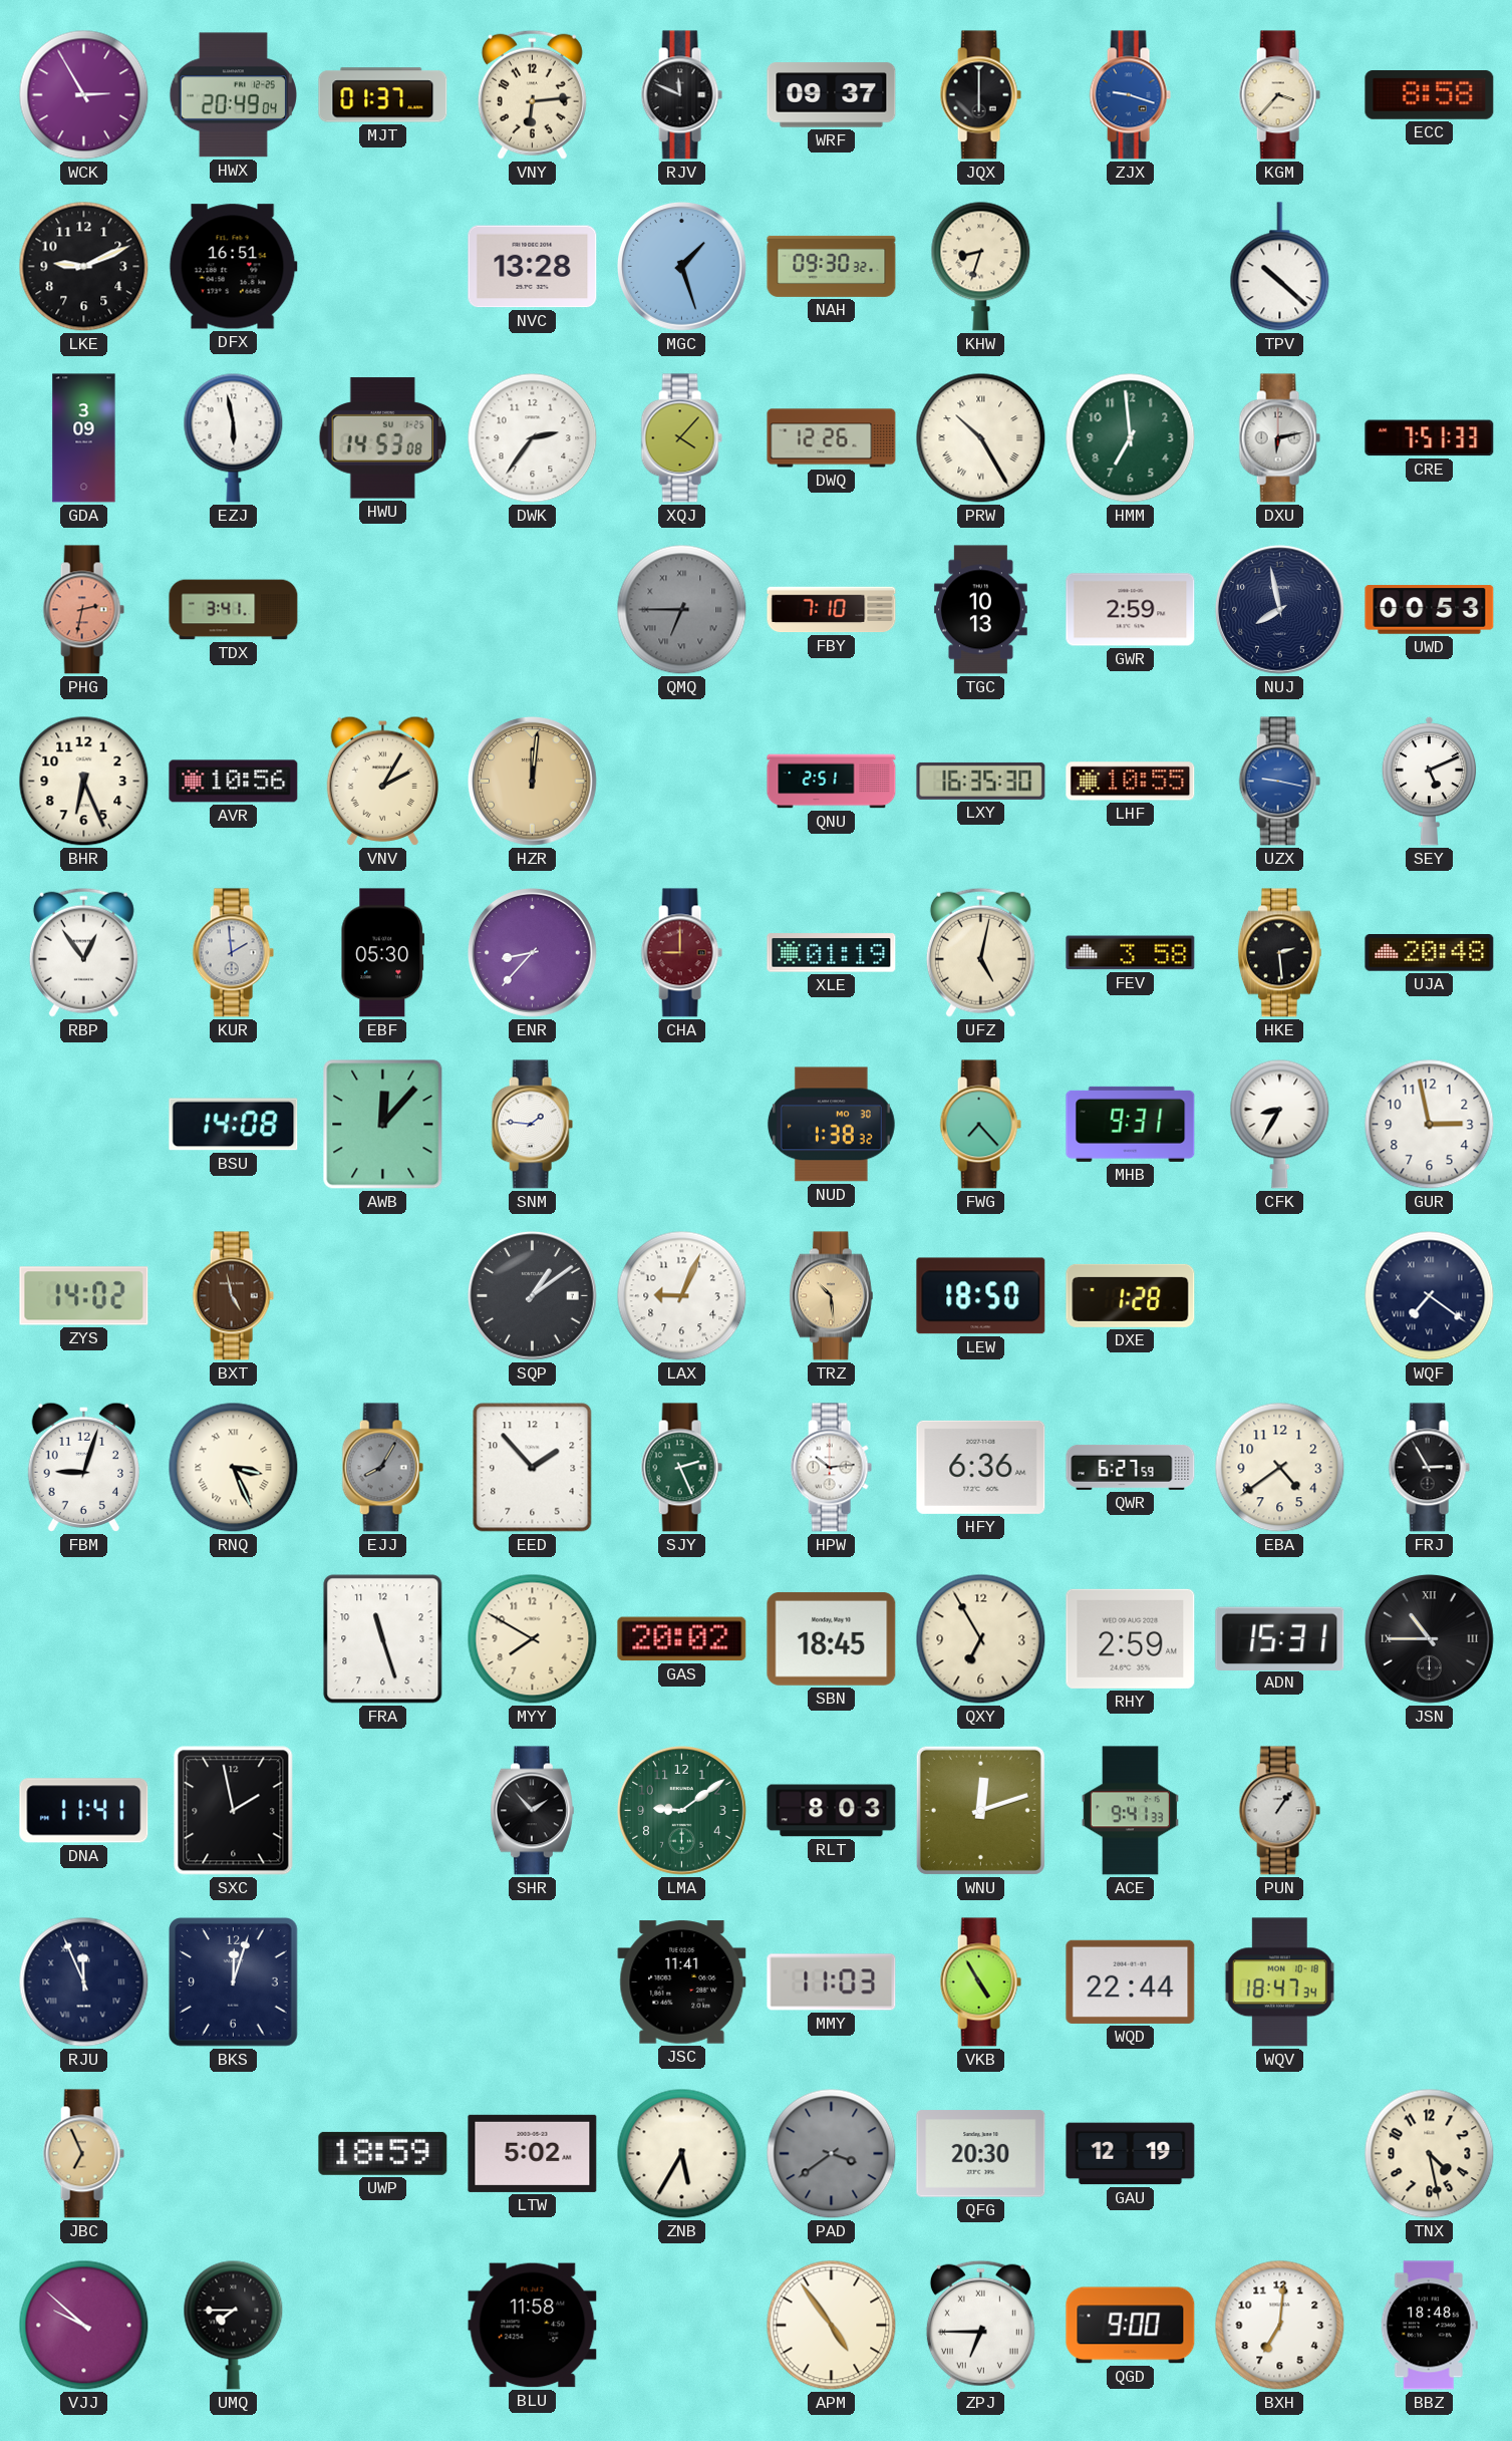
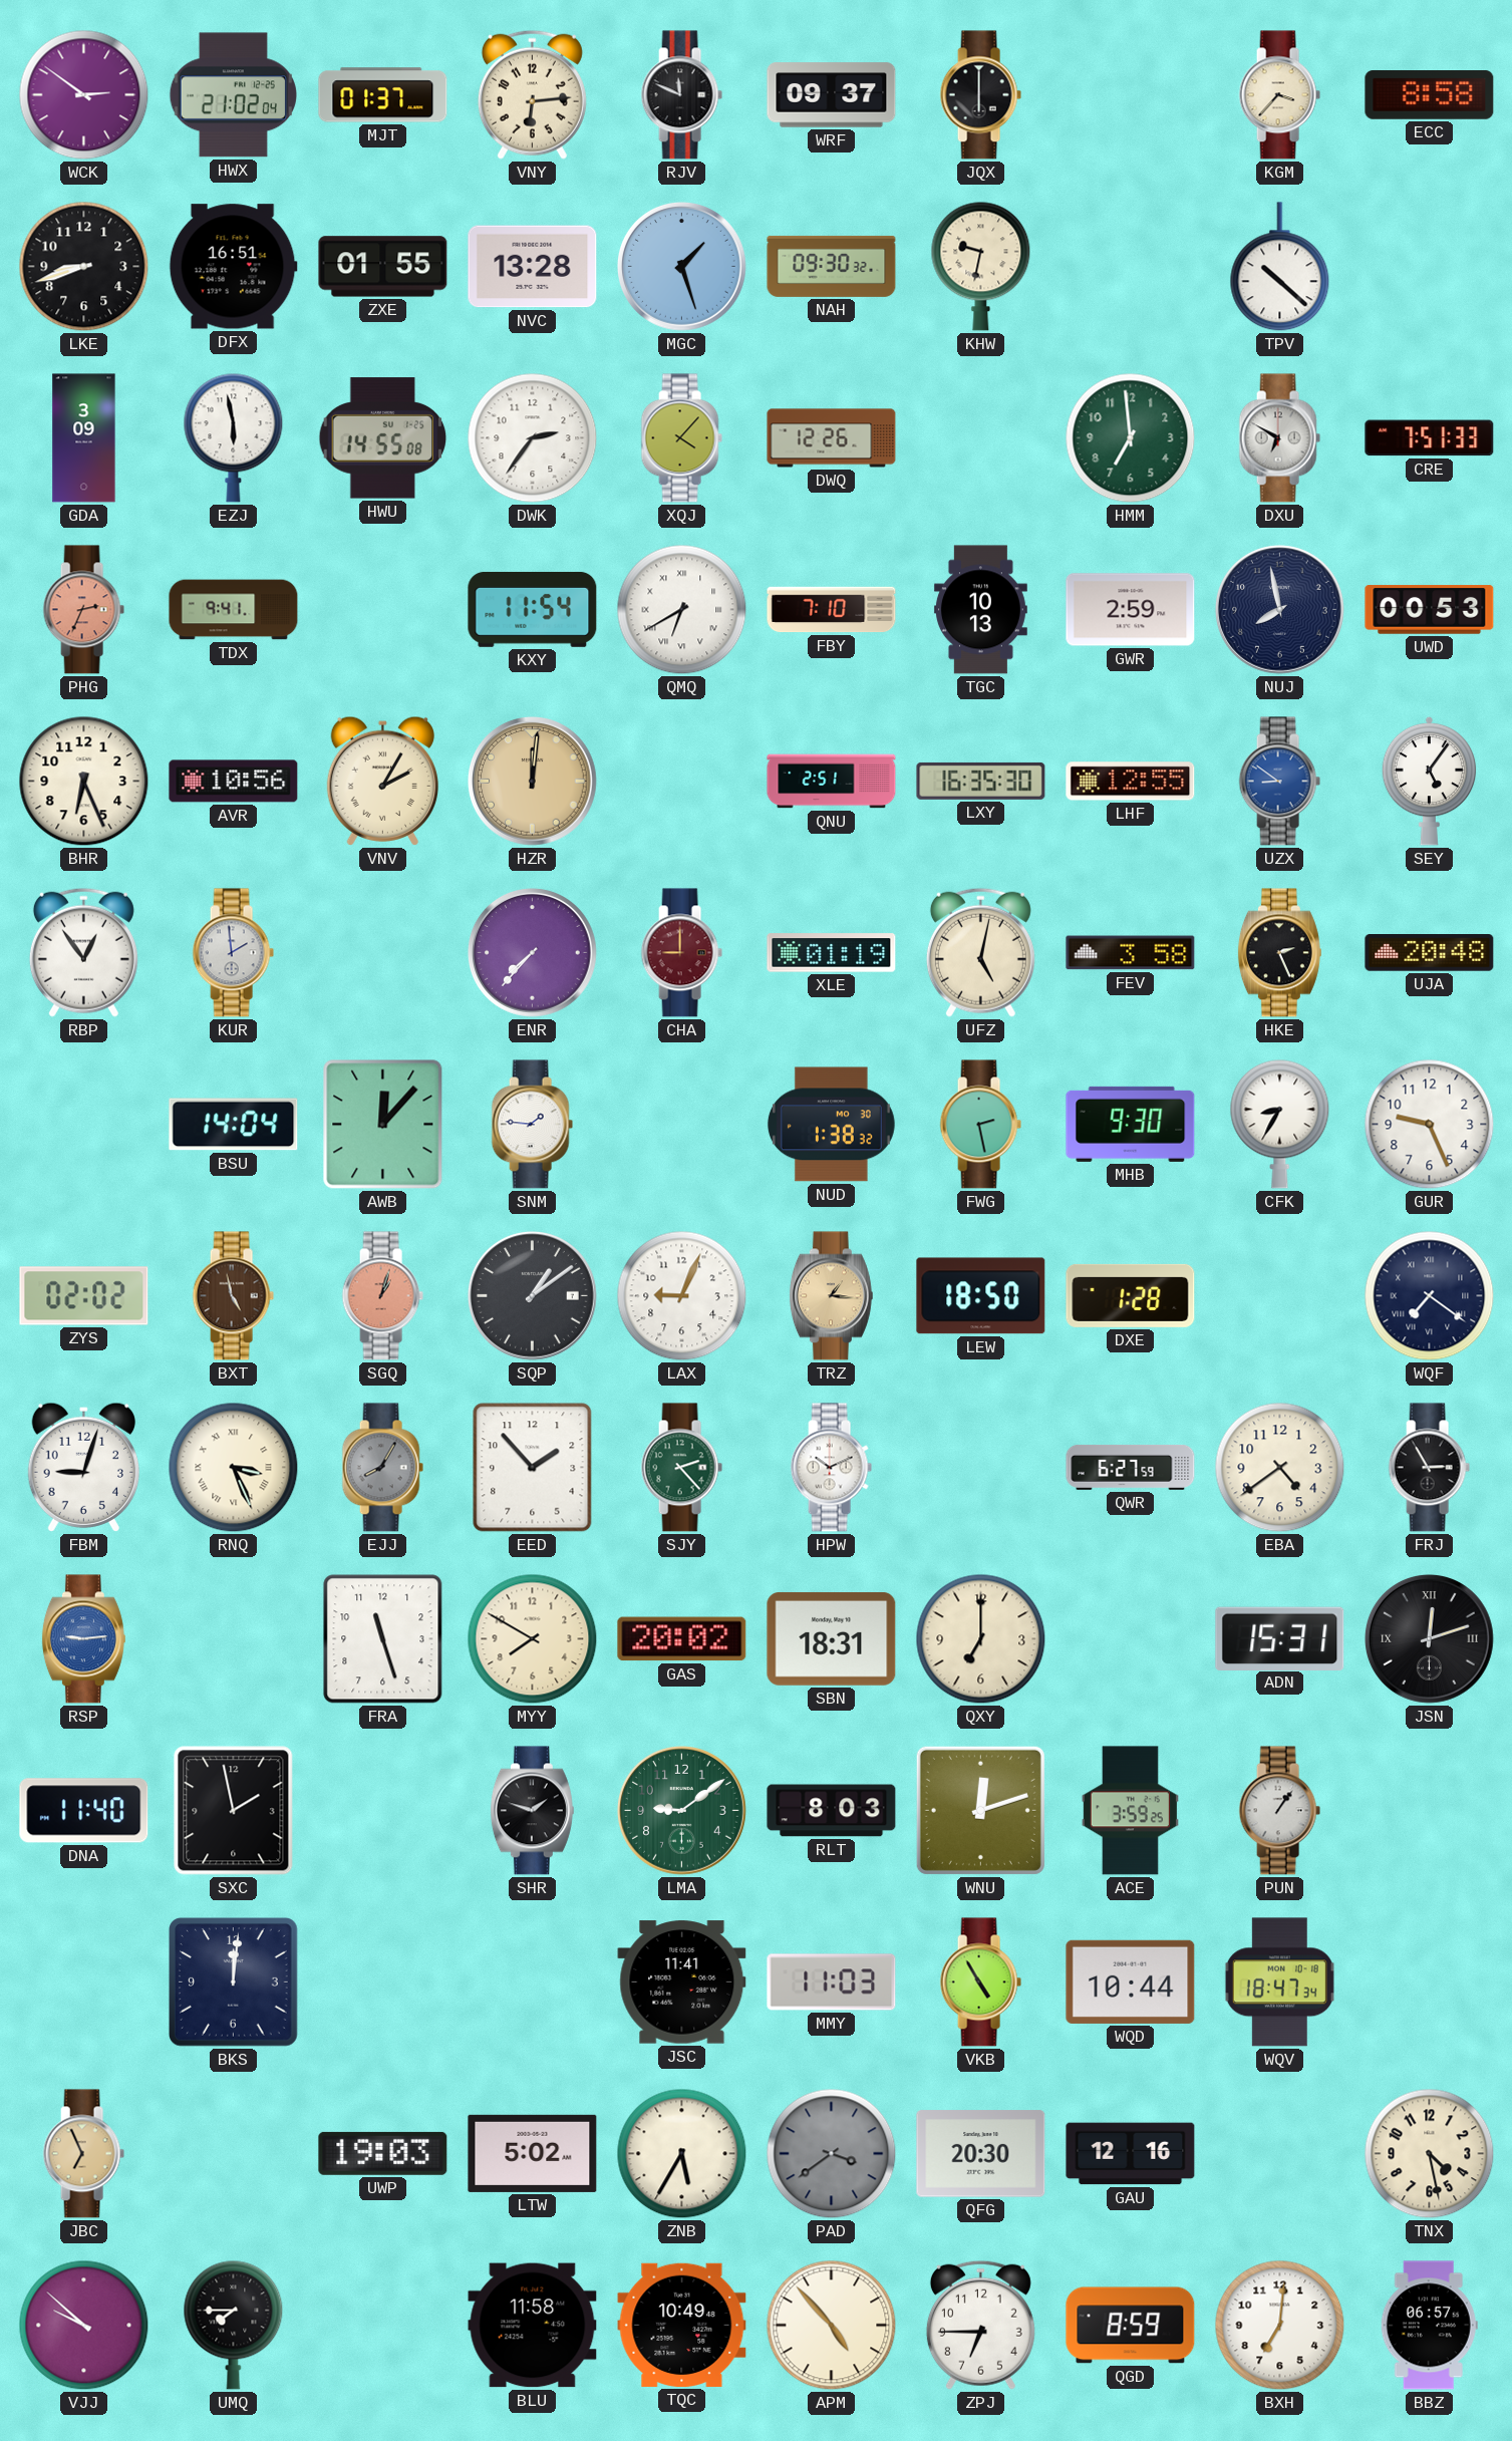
WCK: 2:55 -> 2:51
HWX: 20:49 -> 21:02
ZJX: 9:18 -> none
LKE: 9:11 -> 8:42
ZXE: none -> 01:55
KHW: 8:33 -> 9:32
HWU: 14:53 -> 14:55
PRW: 10:25 -> none
DXU: 6:13 -> 6:50
PHG: 2:32 -> 2:34
TDX: 3:41 -> 9:41
KXY: none -> 11:54
QMQ: 6:45 -> 6:40
QMQ dial: grey -> white
LHF: 10:55 -> 12:55
UZX: 9:17 -> 8:51
SEY: 5:11 -> 5:06
EBF: 05:30 -> none
ENR: 8:37 -> 7:37
HKE: 2:29 -> 2:26
BSU: 14:08 -> 14:04
FWG: 7:23 -> 2:28
MHB: 9:31 -> 9:30
GUR: 2:58 -> 9:26
ZYS: 14:02 -> 02:02
SGQ: none -> 1:03
TRZ: 10:29 -> 1:16
SJY: 2:26 -> 2:23
HPW: 10:14 -> 10:11
HFY: 6:36 -> none
RSP: none -> 9:14
SBN: 18:45 -> 18:31
QXY: 6:55 -> 7:00
RHY: 2:59 -> none
JSN: 10:45 -> 12:12
DNA: 11:41 -> 11:40
SHR: 1:53 -> 1:48
ACE: 9:41 -> 3:59
RJU: 11:56 -> none
BKS: 12:03 -> 12:01
WQD: 22:44 -> 10:44
UWP: 18:59 -> 19:03
GAU: 12:19 -> 12:16
TQC: none -> 10:49
APM: 4:54 -> 4:53
ZPJ numerals: Roman -> Arabic
QGD: 9:00 -> 8:59
BBZ: 18:48 -> 06:57
